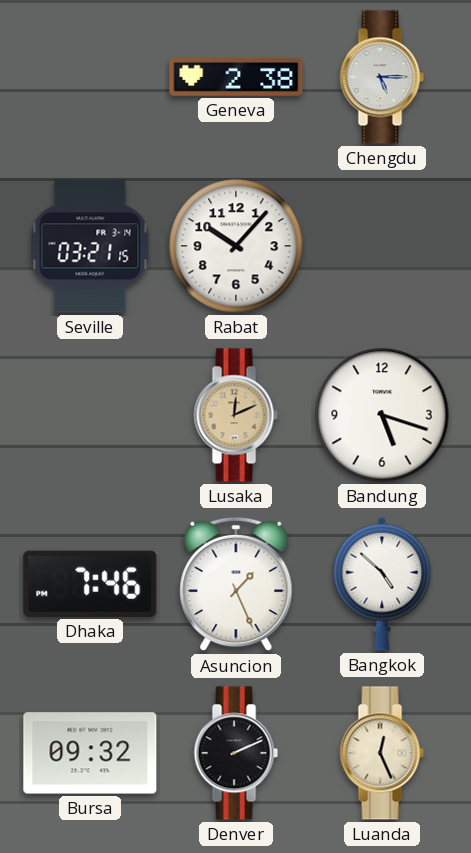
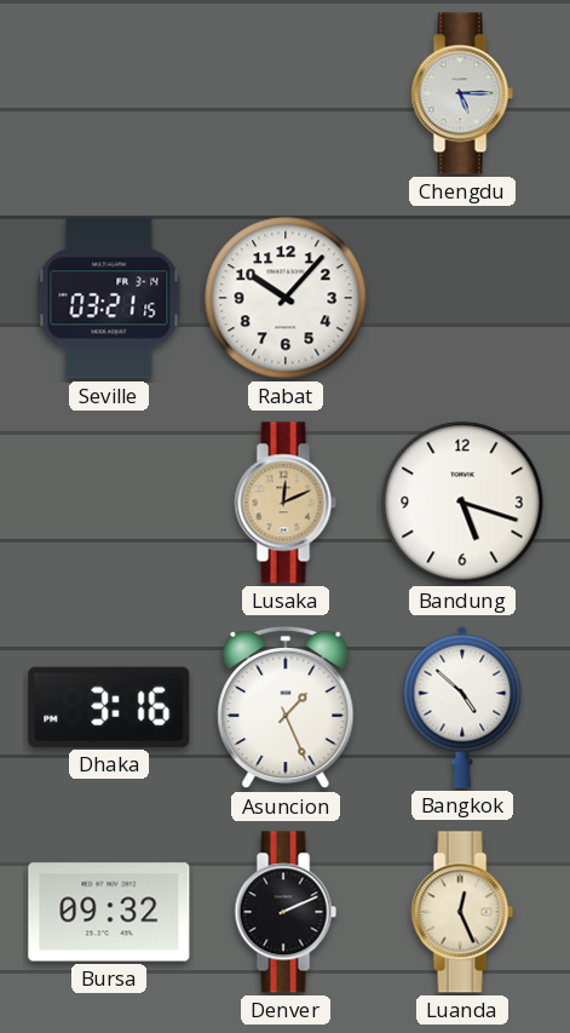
Geneva: 2:38 -> none
Dhaka: 7:46 -> 3:16
